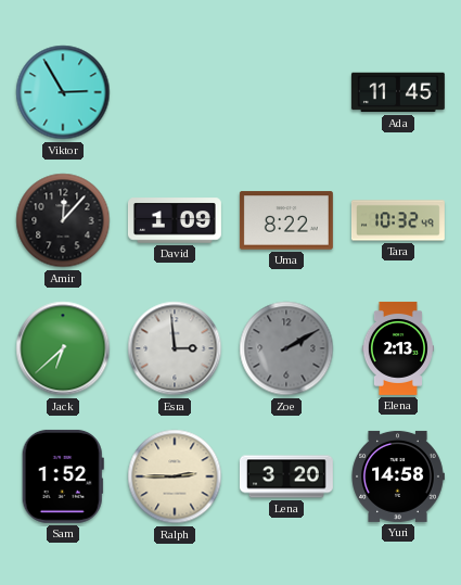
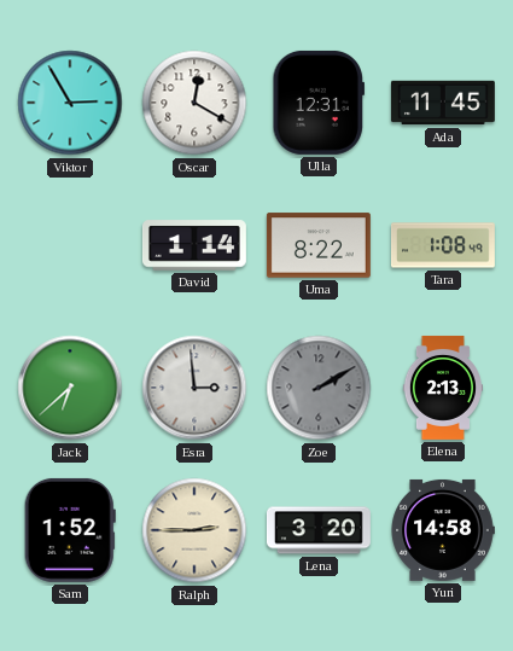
Oscar: none -> 12:20
Ulla: none -> 12:31
Amir: 12:07 -> none
David: 1:09 -> 1:14
Tara: 10:32 -> 1:08
